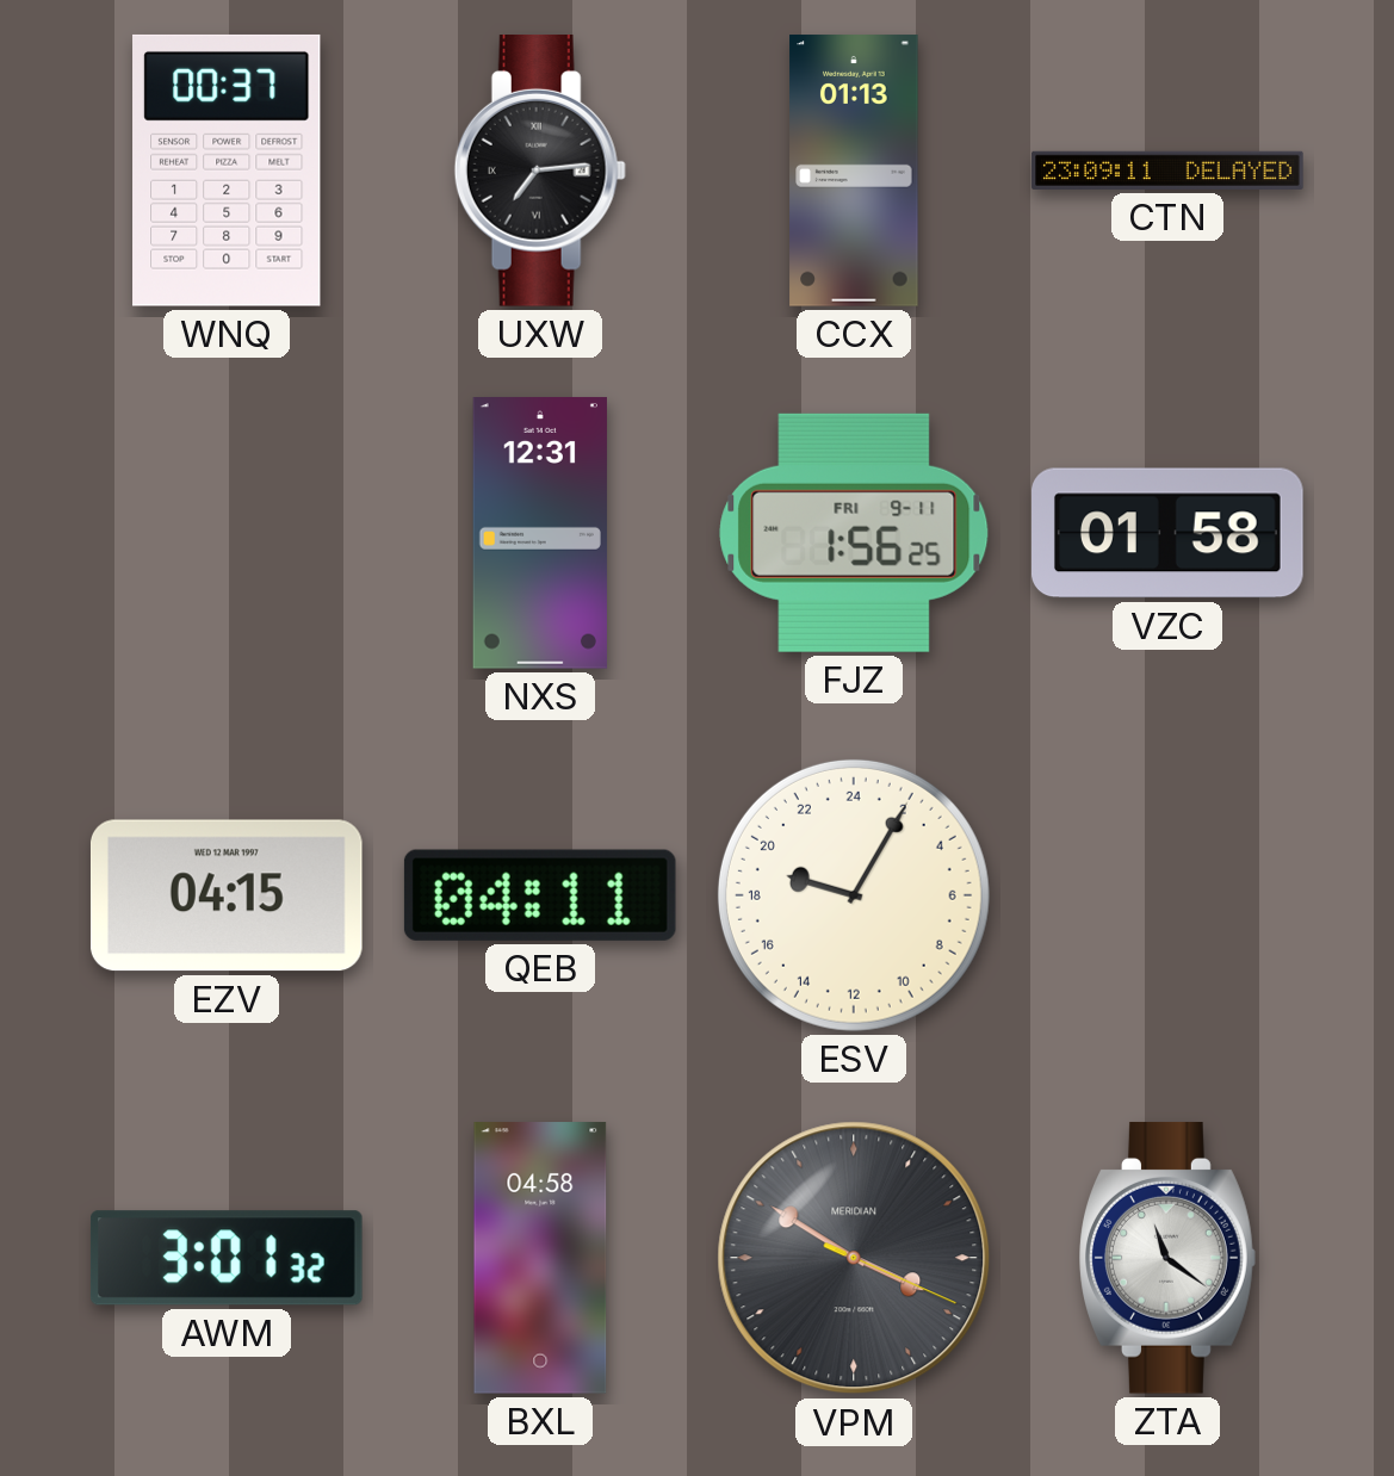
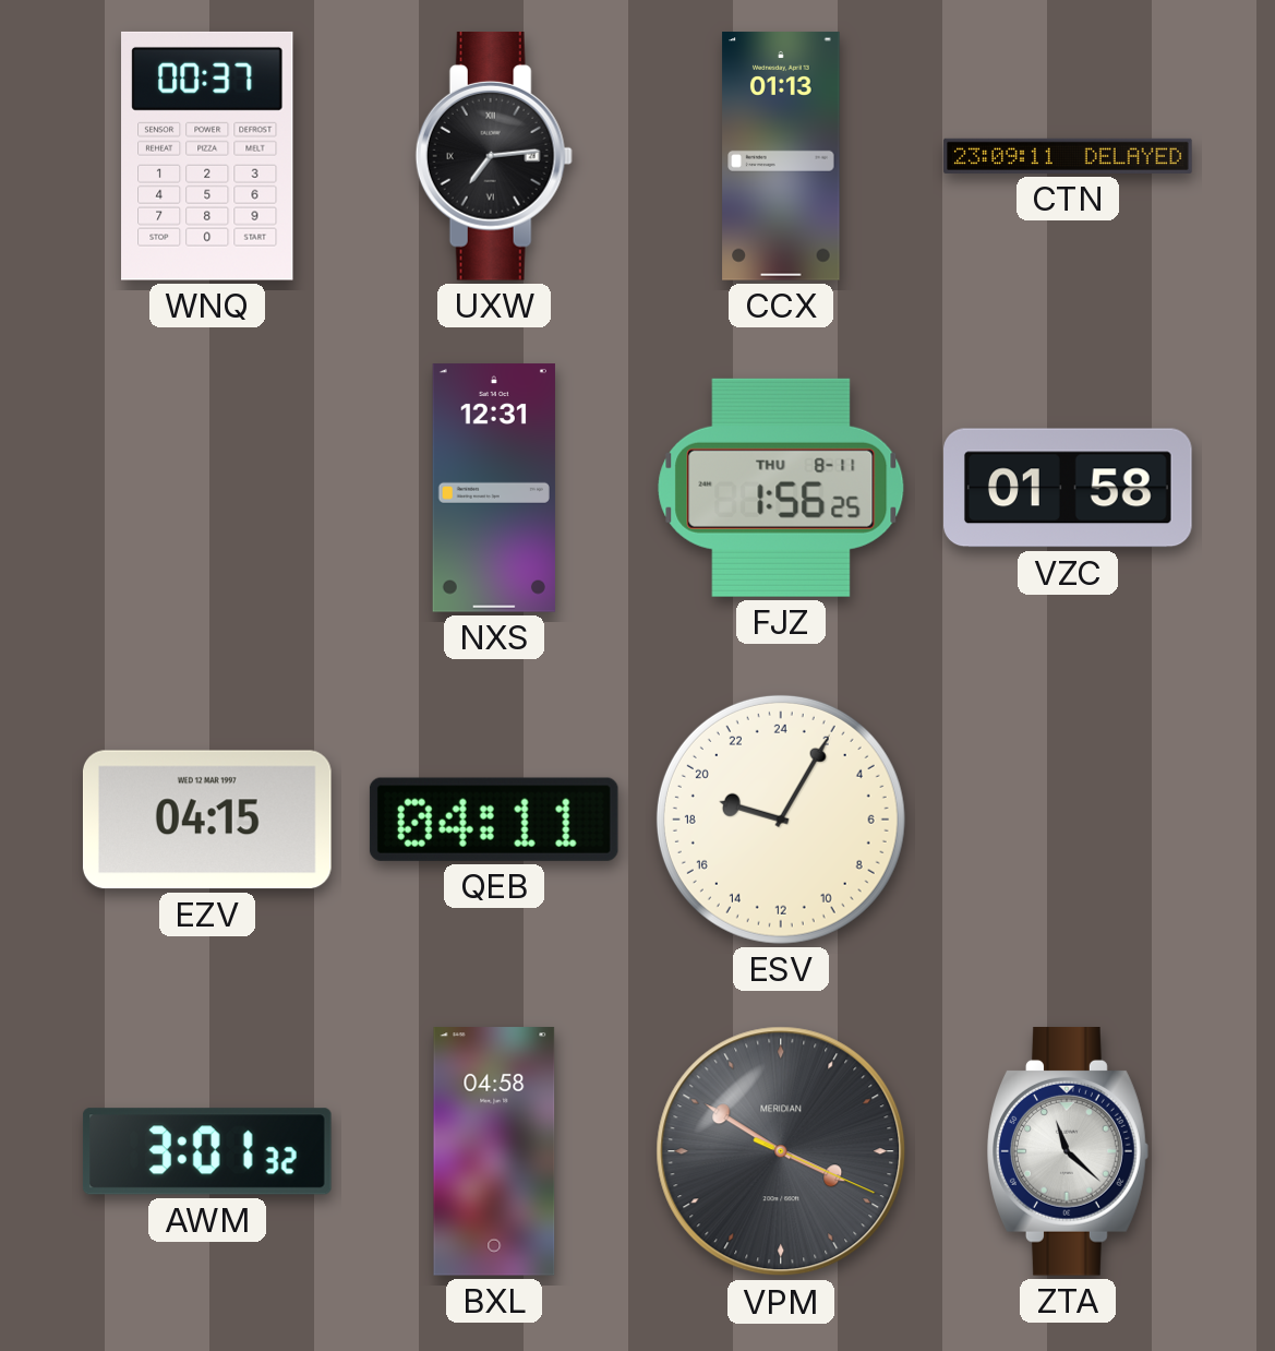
FJZ date: FRI 9-11 -> THU 8-11
ZTA: 11:21 -> 11:22
